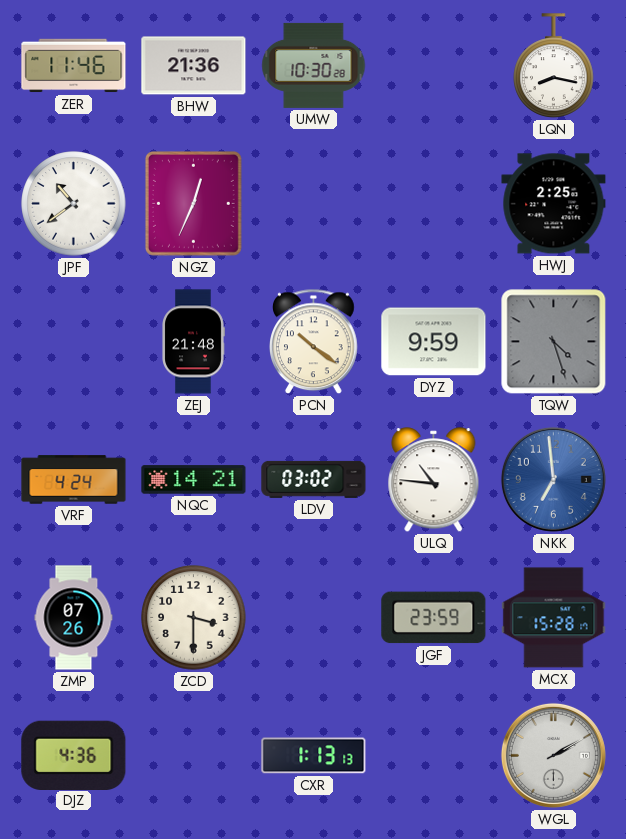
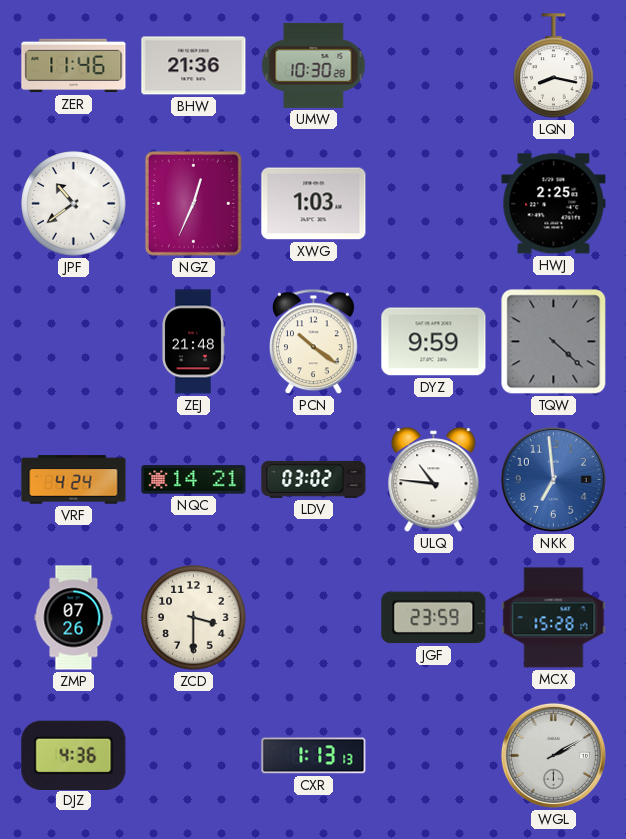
XWG: none -> 1:03
TQW: 4:27 -> 4:22
